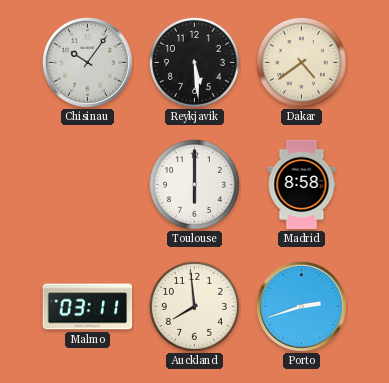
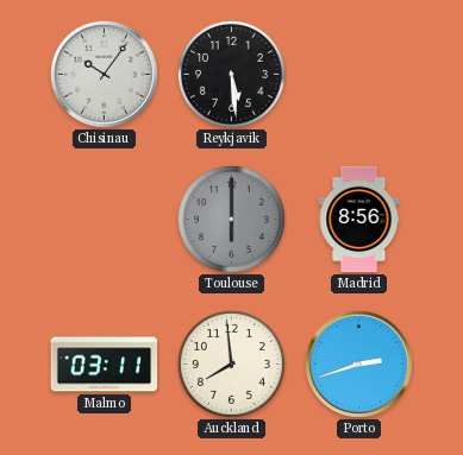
Dakar: 4:39 -> none
Toulouse dial: white -> grey
Madrid: 8:58 -> 8:56
